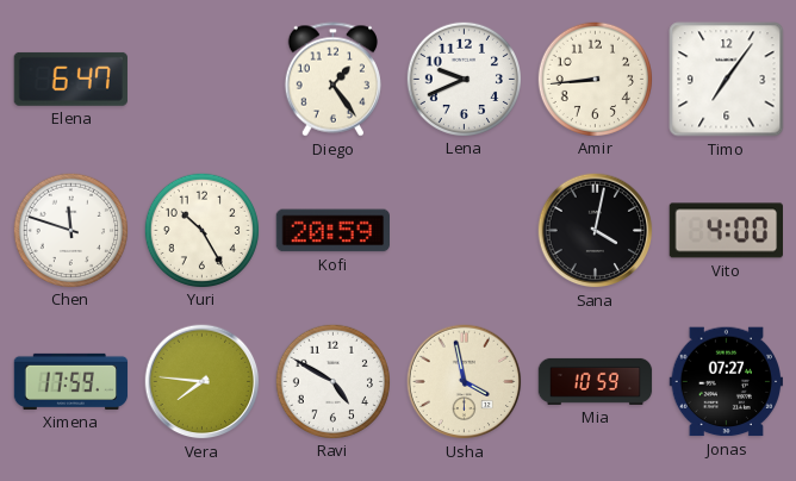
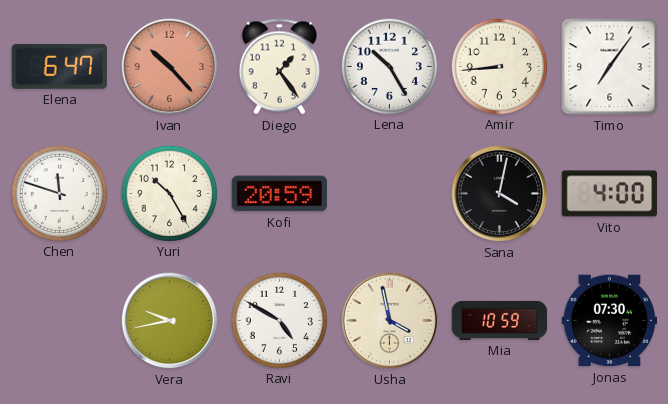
Ivan: none -> 10:23
Lena: 9:41 -> 10:25
Ximena: 17:59 -> none
Vera: 7:46 -> 9:43
Jonas: 07:27 -> 07:30
